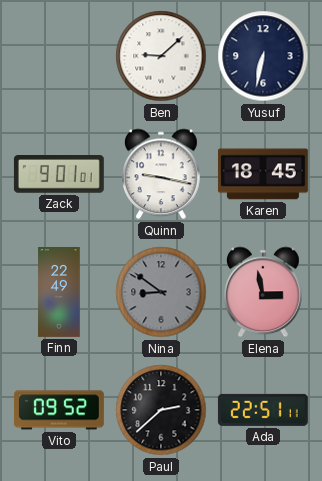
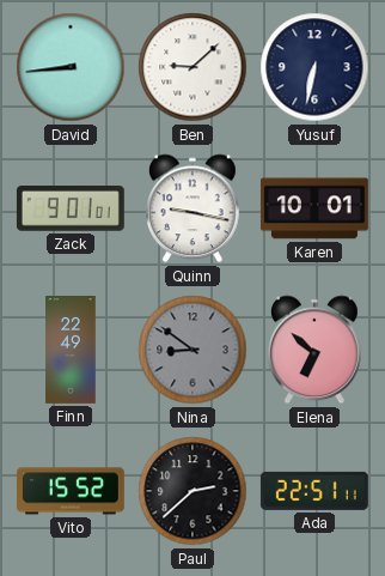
David: none -> 8:44
Karen: 18:45 -> 10:01
Elena: 2:58 -> 6:52
Vito: 09:52 -> 15:52
